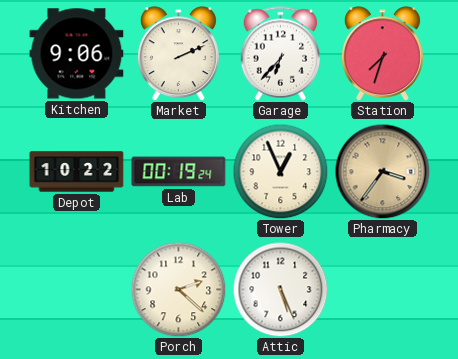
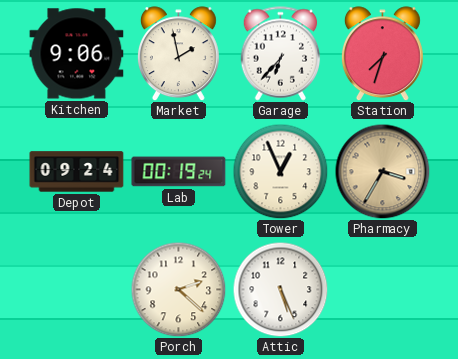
Market: 2:11 -> 1:58
Depot: 10:22 -> 09:24
Pharmacy: 3:36 -> 3:35
